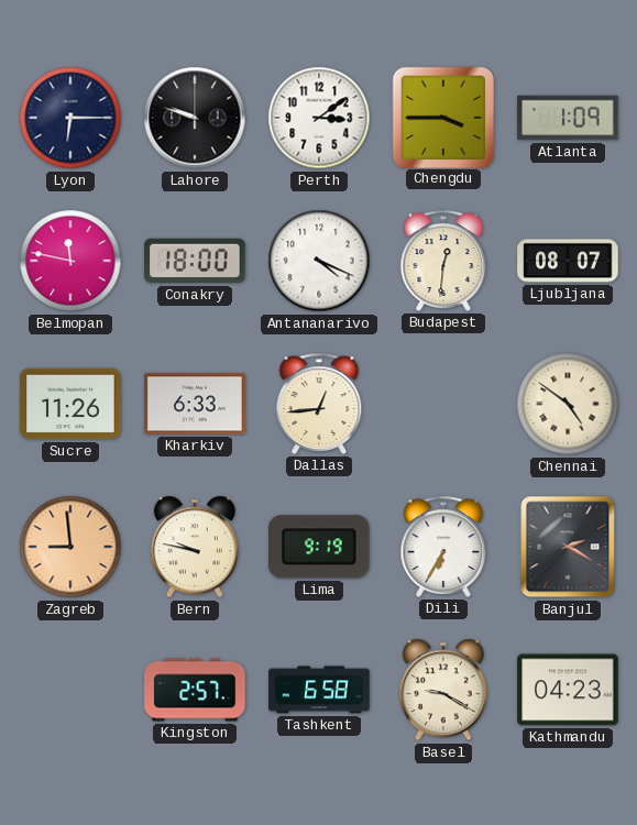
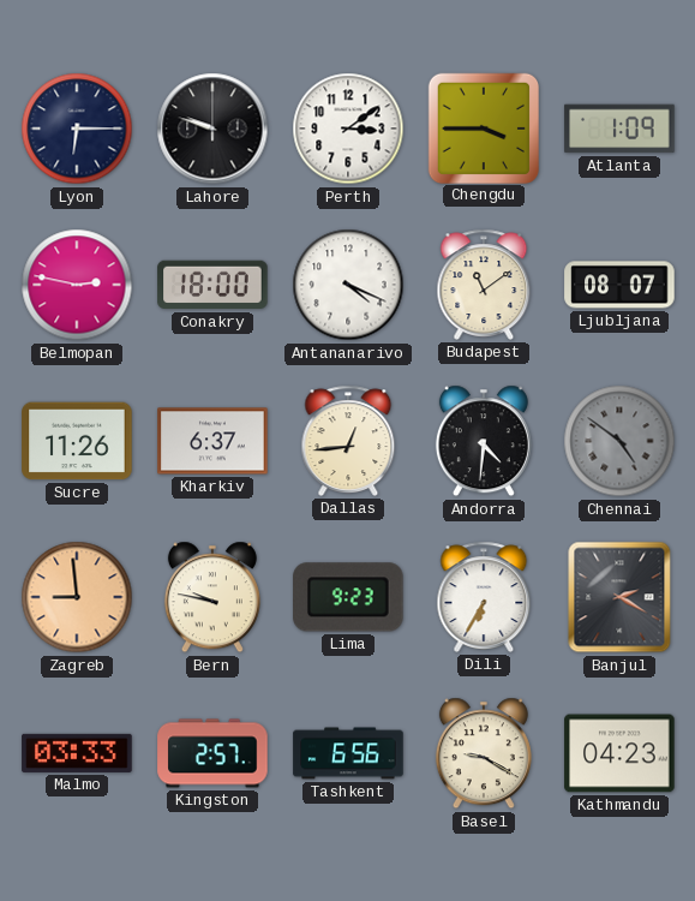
Belmopan: 11:47 -> 2:47
Budapest: 12:31 -> 11:09
Kharkiv: 6:33 -> 6:37
Andorra: none -> 4:31
Chennai dial: cream -> grey
Lima: 9:19 -> 9:23
Malmo: none -> 03:33
Tashkent: 6:58 -> 6:56
